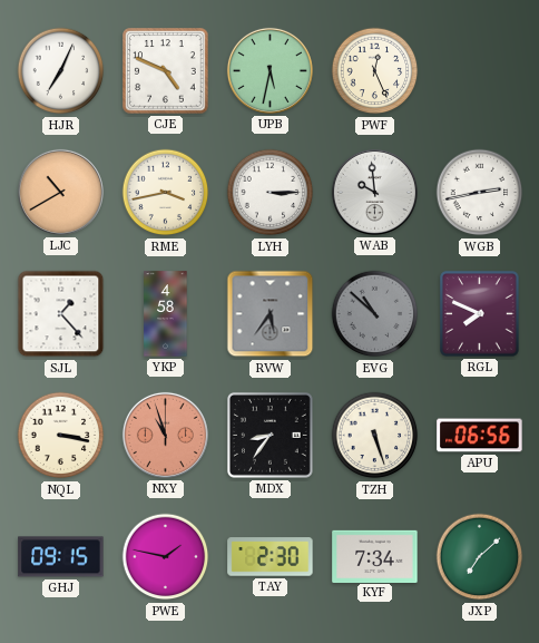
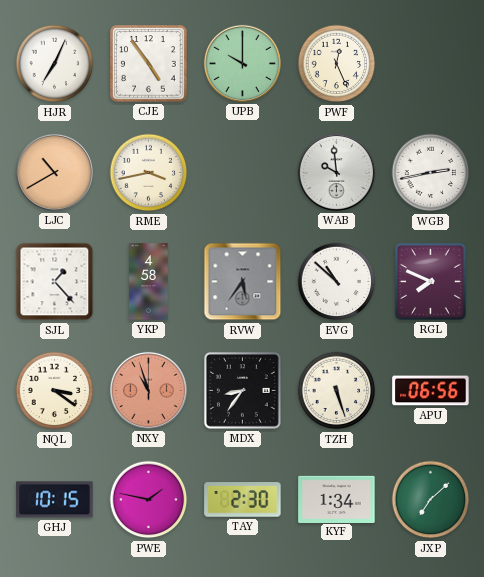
CJE: 4:49 -> 4:54
UPB: 5:32 -> 10:00
LYH: 3:15 -> none
EVG dial: grey -> white
NQL: 3:17 -> 3:21
GHJ: 09:15 -> 10:15
KYF: 7:34 -> 1:34
